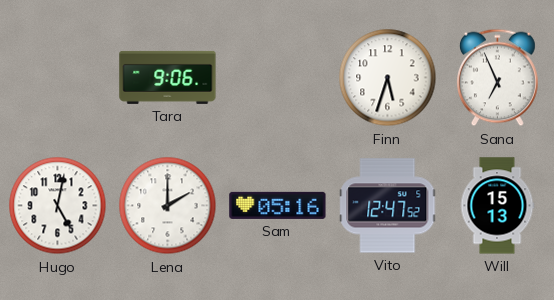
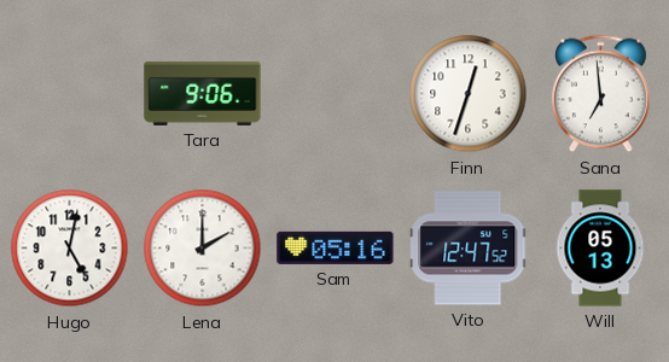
Finn: 5:33 -> 12:33
Sana: 6:56 -> 6:59
Will: 15:13 -> 05:13
